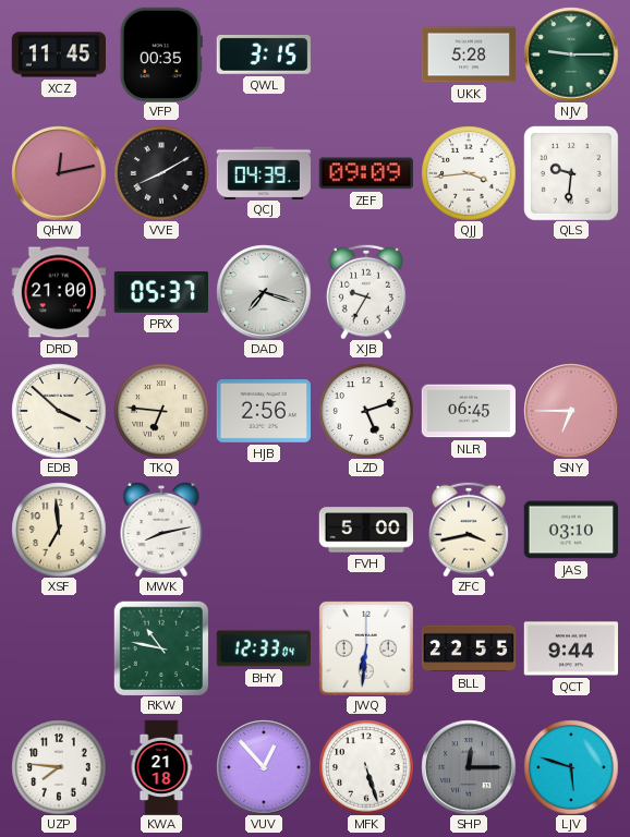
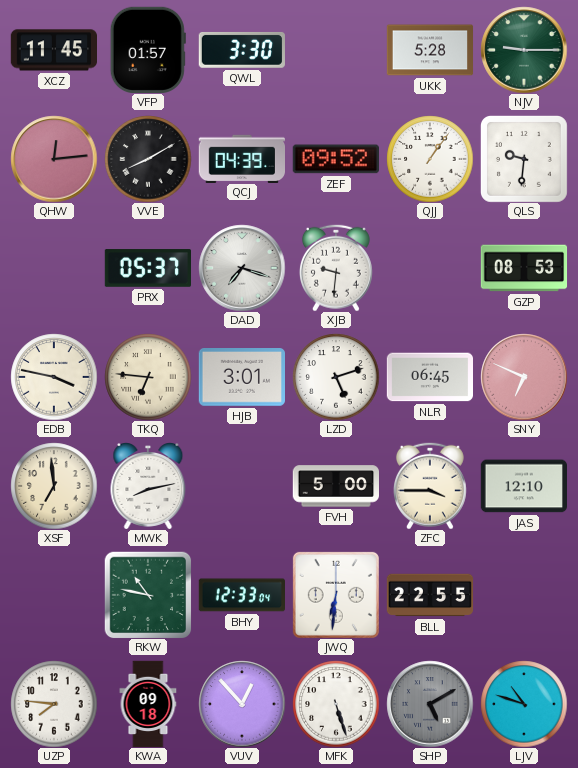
VFP: 00:35 -> 01:57
QWL: 3:15 -> 3:30
QHW: 12:13 -> 12:14
ZEF: 09:09 -> 09:52
QJJ: 3:44 -> 1:06
DRD: 21:00 -> none
XJB: 9:35 -> 9:31
GZP: none -> 08:53
EDB: 3:52 -> 3:47
HJB: 2:56 -> 3:01
SNY: 6:45 -> 6:49
ZFC: 3:43 -> 3:45
JAS: 03:10 -> 12:10
QCT: 9:44 -> none
KWA: 21:18 -> 09:18
SHP: 12:15 -> 5:10
LJV: 5:48 -> 10:48
